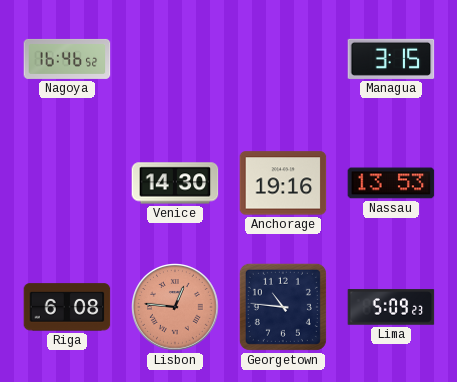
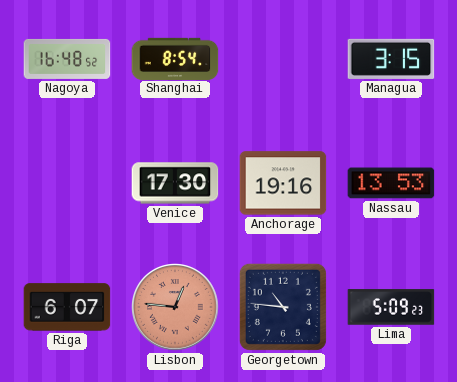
Nagoya: 16:46 -> 16:48
Shanghai: none -> 8:54
Venice: 14:30 -> 17:30
Riga: 6:08 -> 6:07
